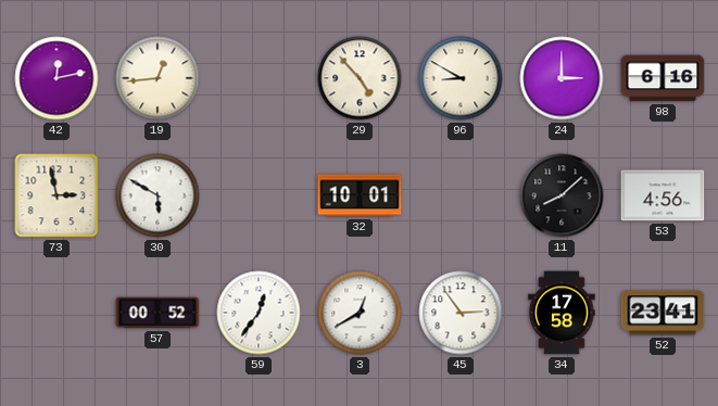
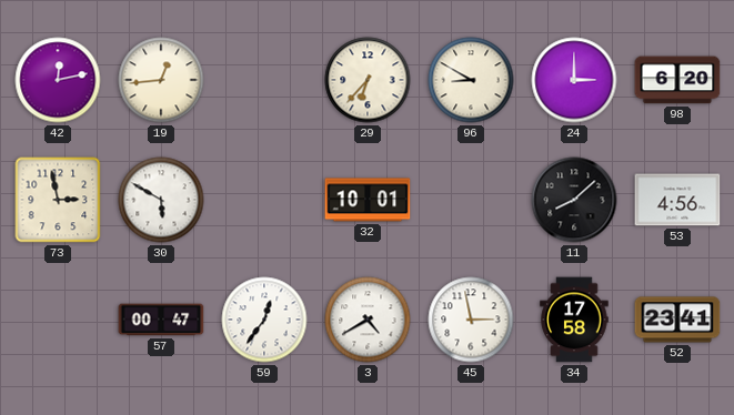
29: 4:53 -> 6:37
98: 6:16 -> 6:20
57: 00:52 -> 00:47
3: 12:40 -> 4:40
45: 2:54 -> 2:58
